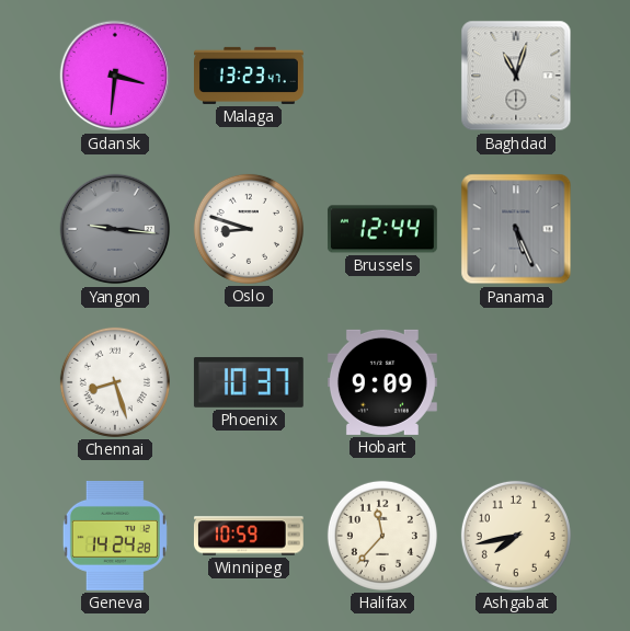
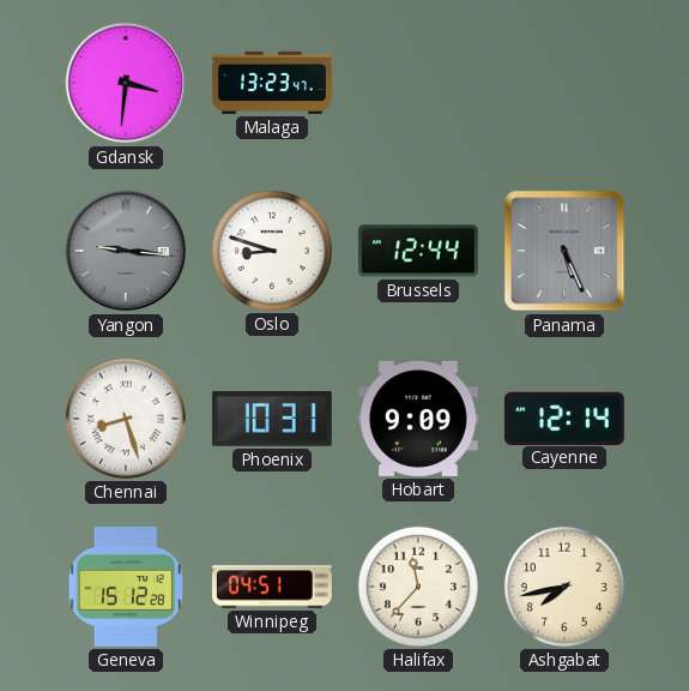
Baghdad: 11:03 -> none
Phoenix: 10:37 -> 10:31
Cayenne: none -> 12:14
Geneva: 14:24 -> 15:12
Winnipeg: 10:59 -> 04:51
